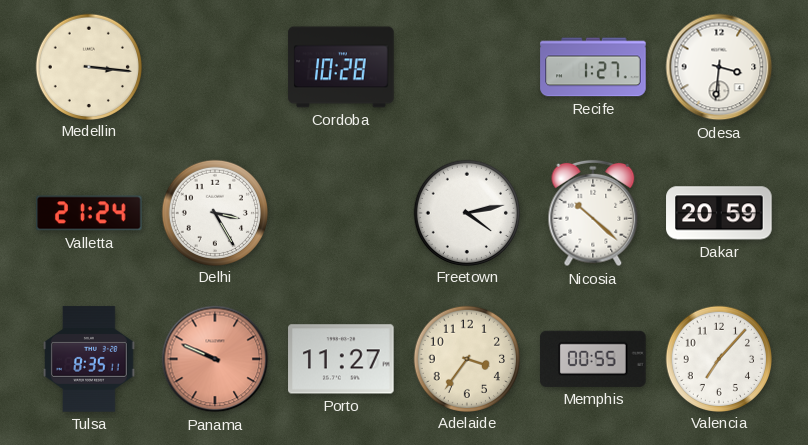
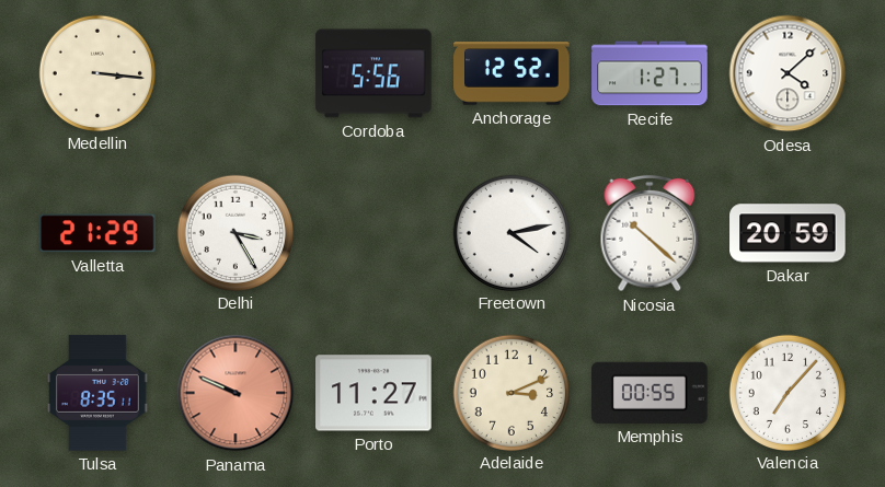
Cordoba: 10:28 -> 5:56
Anchorage: none -> 12:52
Odesa: 3:31 -> 4:08
Valletta: 21:24 -> 21:29
Adelaide: 3:36 -> 3:11
